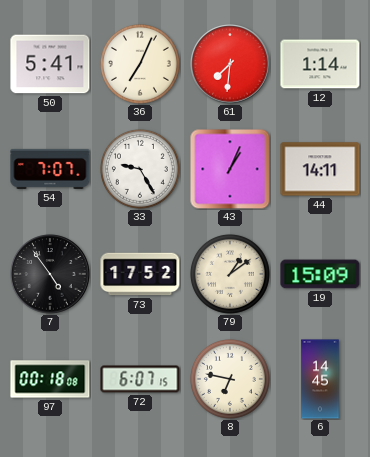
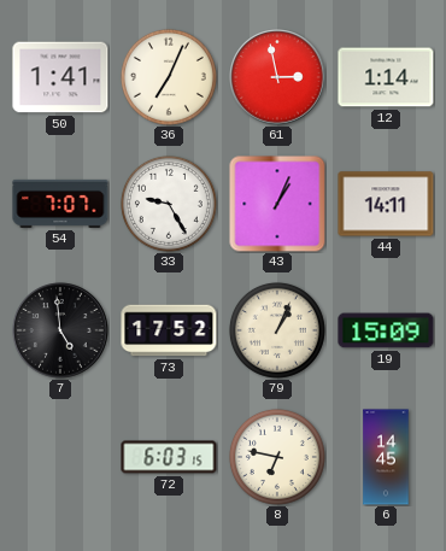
50: 5:41 -> 1:41
61: 7:31 -> 2:58
7: 4:54 -> 4:59
79: 1:09 -> 1:04
97: 00:18 -> none
72: 6:07 -> 6:03
